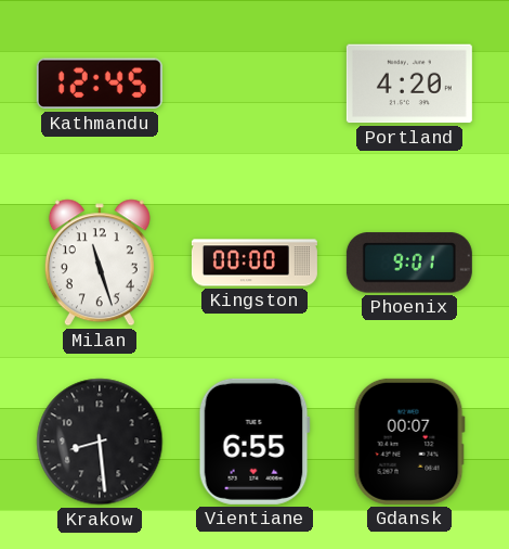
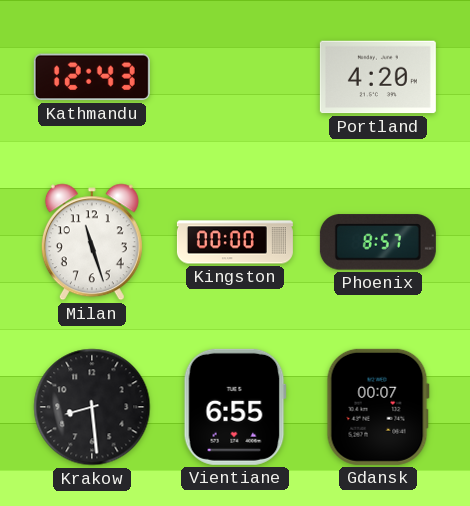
Kathmandu: 12:45 -> 12:43
Phoenix: 9:01 -> 8:57
